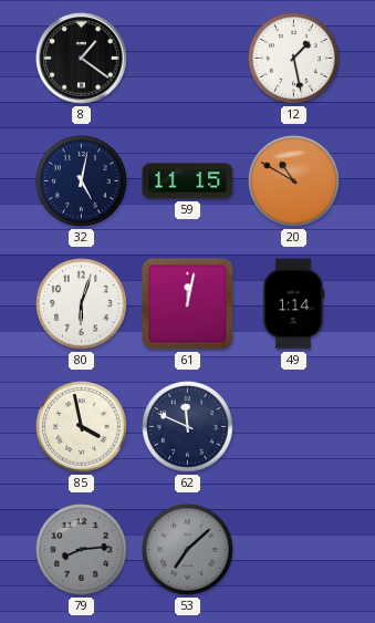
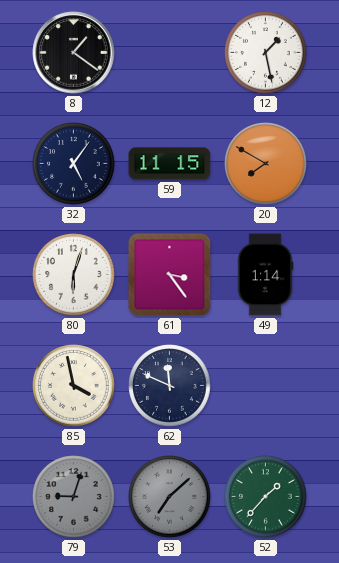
32: 5:02 -> 5:06
20: 10:50 -> 7:50
61: 12:02 -> 3:24
79: 8:14 -> 9:03
52: none -> 1:37
